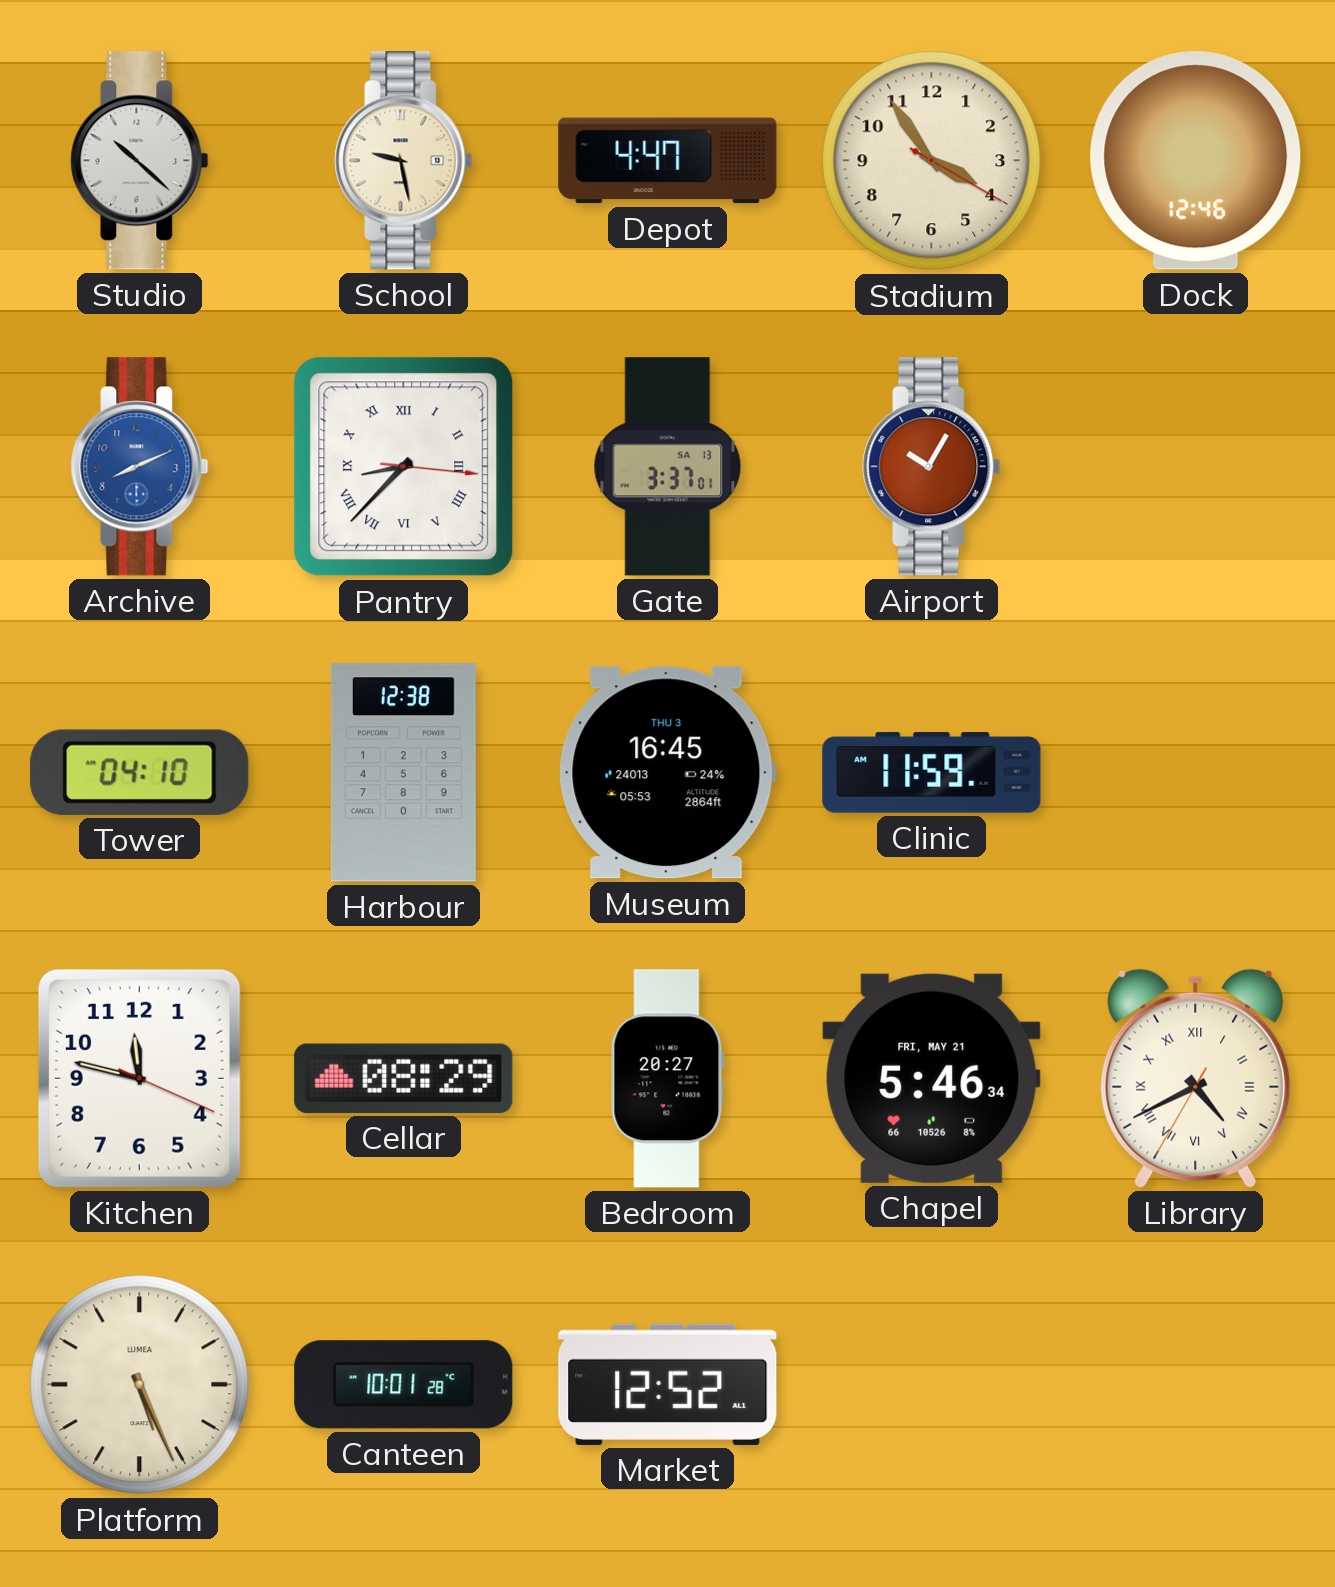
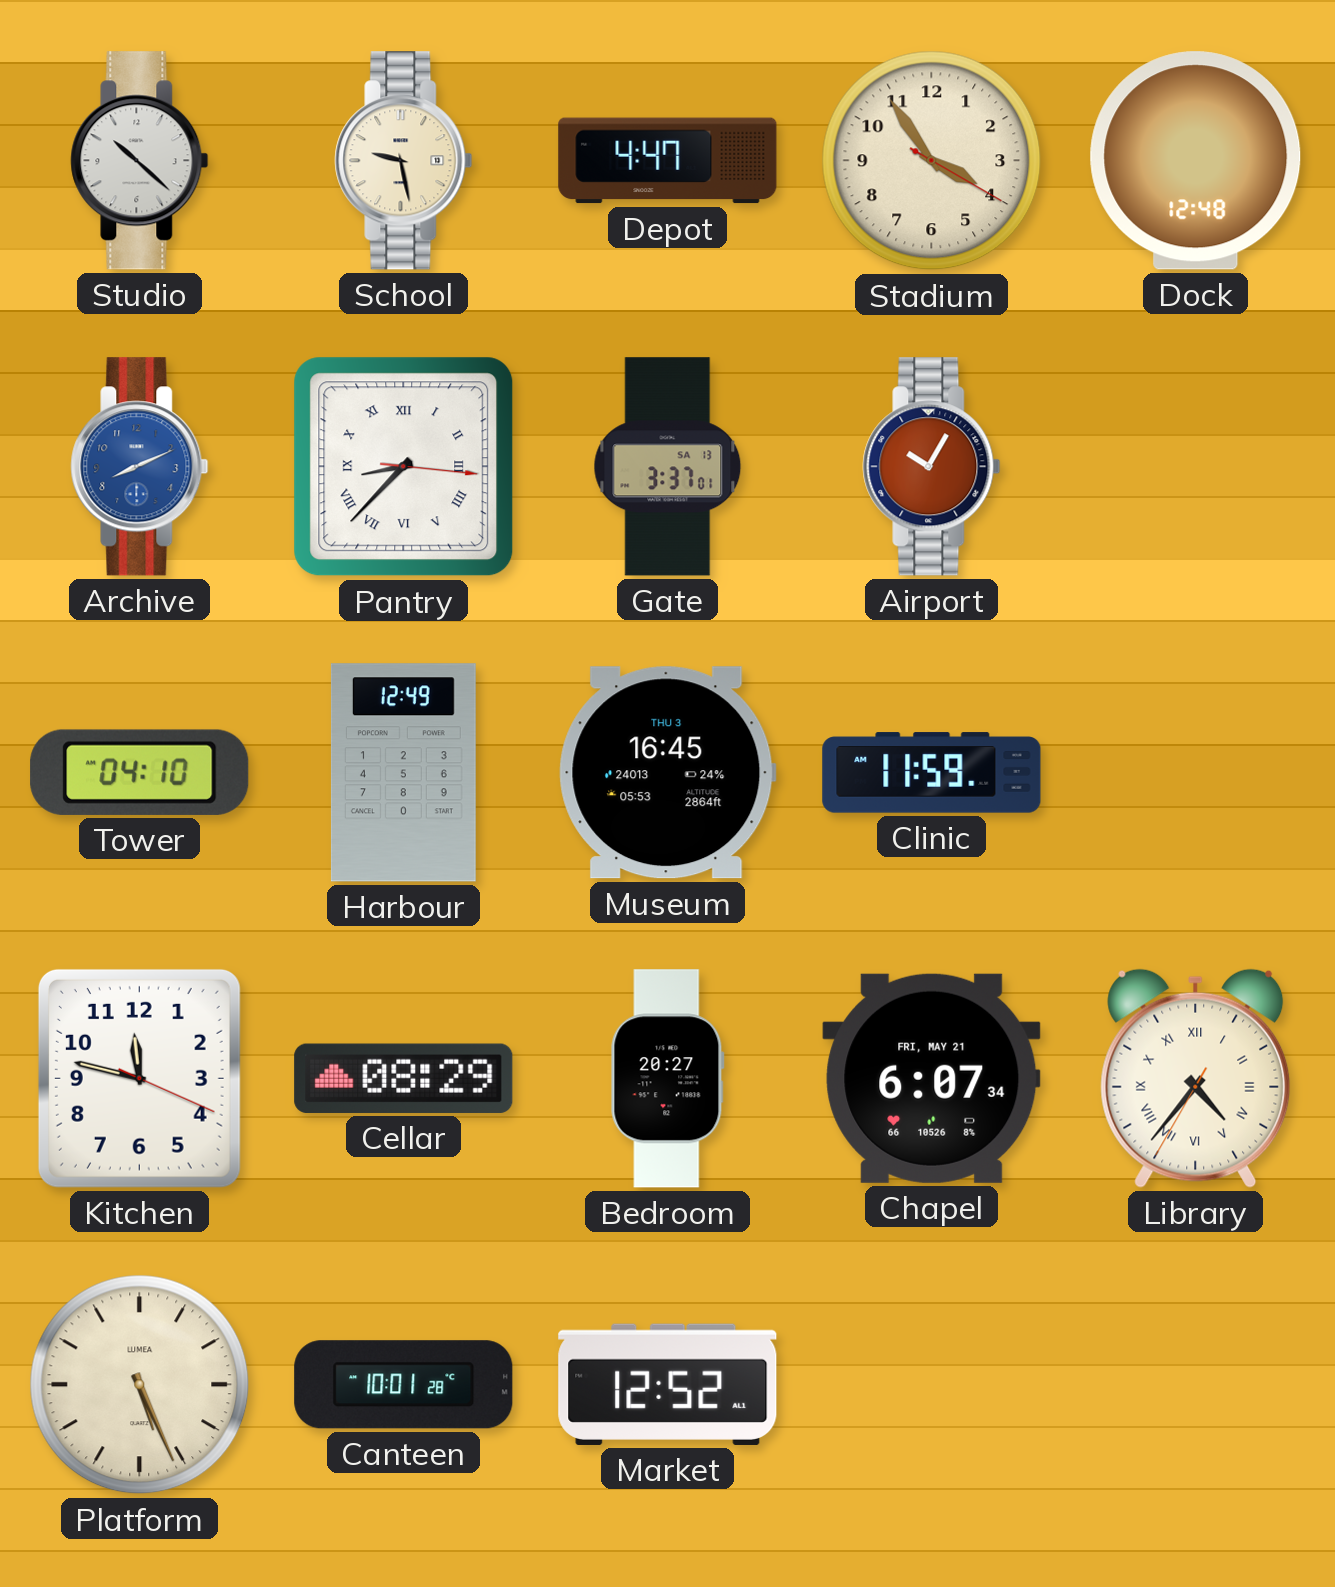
Dock: 12:46 -> 12:48
Harbour: 12:38 -> 12:49
Chapel: 5:46 -> 6:07
Library: 4:40 -> 4:36
